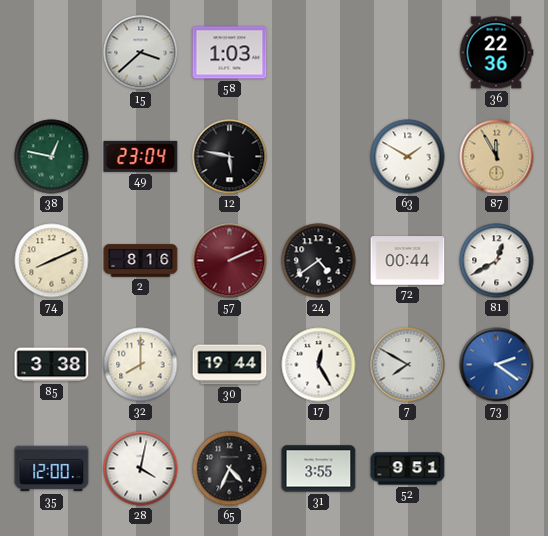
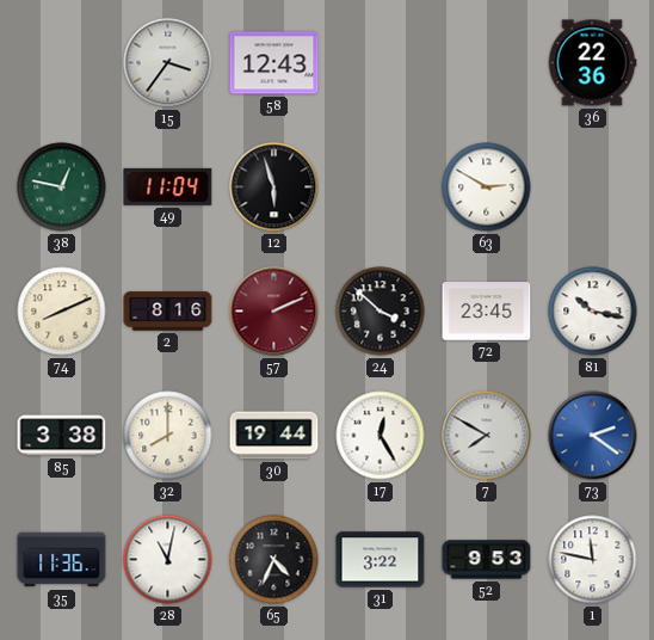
15: 3:38 -> 3:36
58: 1:03 -> 12:43
49: 23:04 -> 11:04
12: 5:47 -> 5:57
63: 1:50 -> 2:50
87: 11:55 -> none
24: 4:39 -> 3:52
72: 00:44 -> 23:45
81: 12:40 -> 10:17
35: 12:00 -> 11:36
28: 4:02 -> 11:02
31: 3:55 -> 3:22
52: 9:51 -> 9:53
1: none -> 11:47
